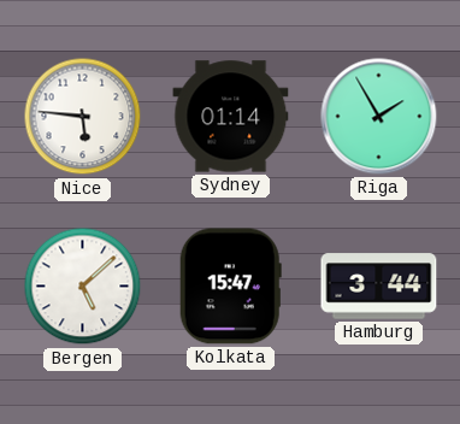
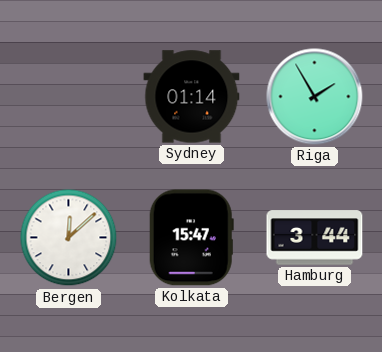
Nice: 5:46 -> none
Bergen: 5:08 -> 12:08
